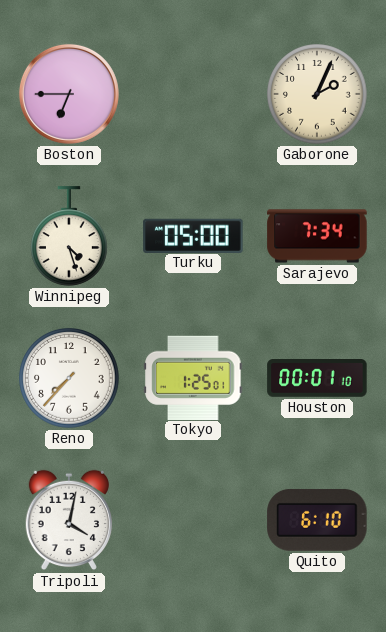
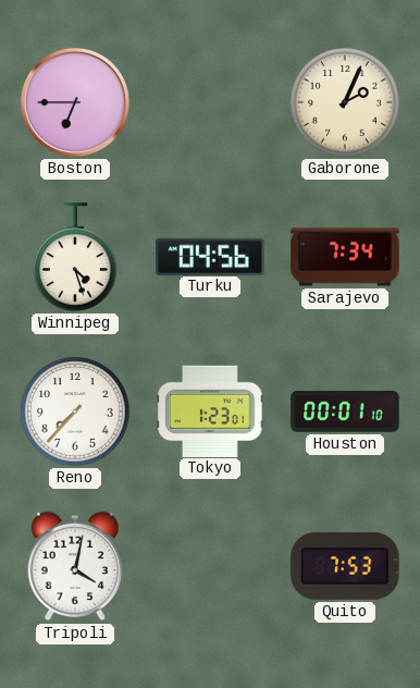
Turku: 05:00 -> 04:56
Tokyo: 1:25 -> 1:23
Quito: 6:10 -> 7:53
